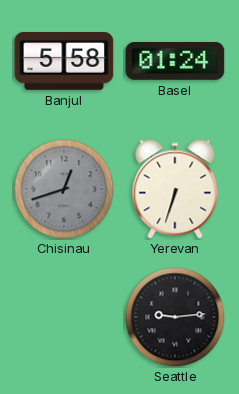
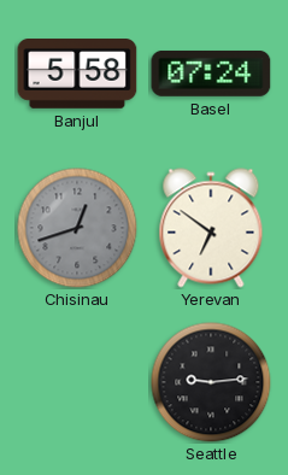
Basel: 01:24 -> 07:24
Yerevan: 6:33 -> 6:51
